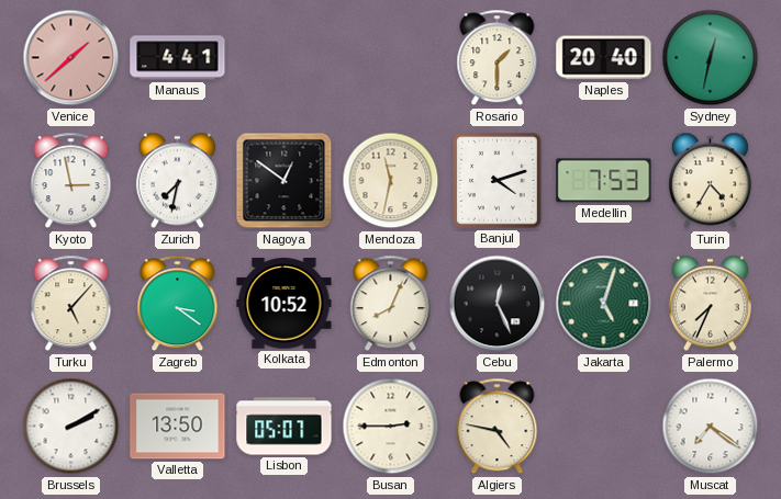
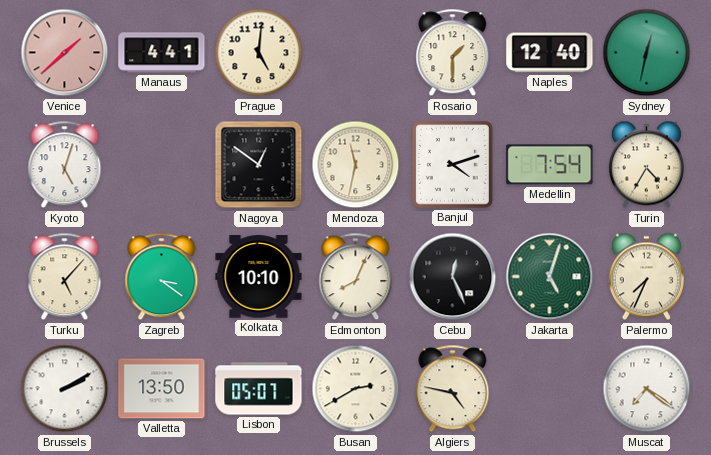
Prague: none -> 5:01
Naples: 20:40 -> 12:40
Kyoto: 2:58 -> 5:03
Zurich: 7:32 -> none
Medellin: 7:53 -> 7:54
Kolkata: 10:52 -> 10:10
Busan: 2:45 -> 2:40
